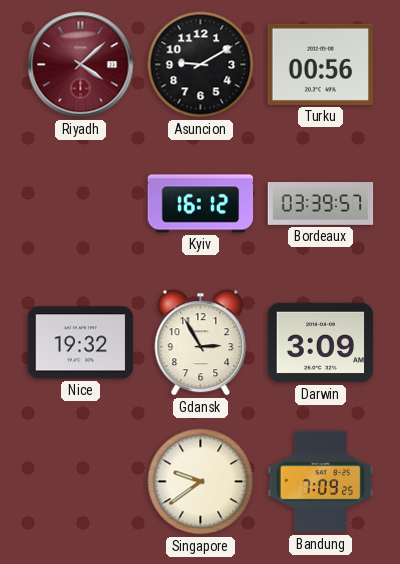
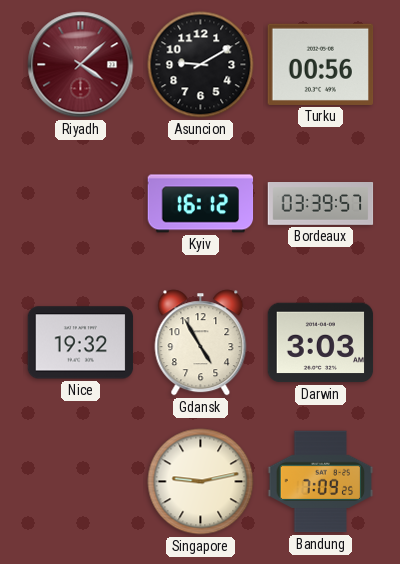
Gdansk: 2:55 -> 4:55
Darwin: 3:09 -> 3:03
Singapore: 9:39 -> 9:13
